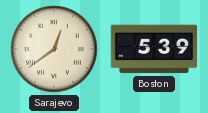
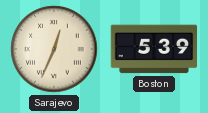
Sarajevo: 12:39 -> 12:34
